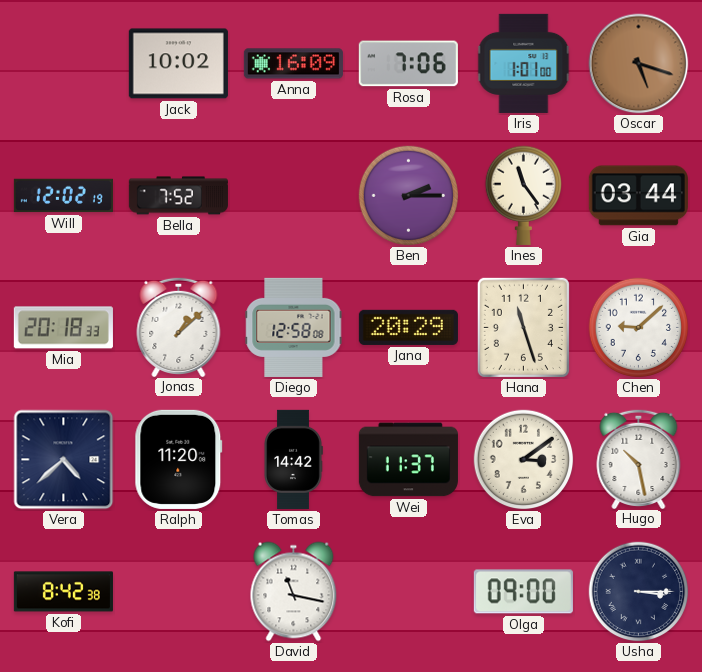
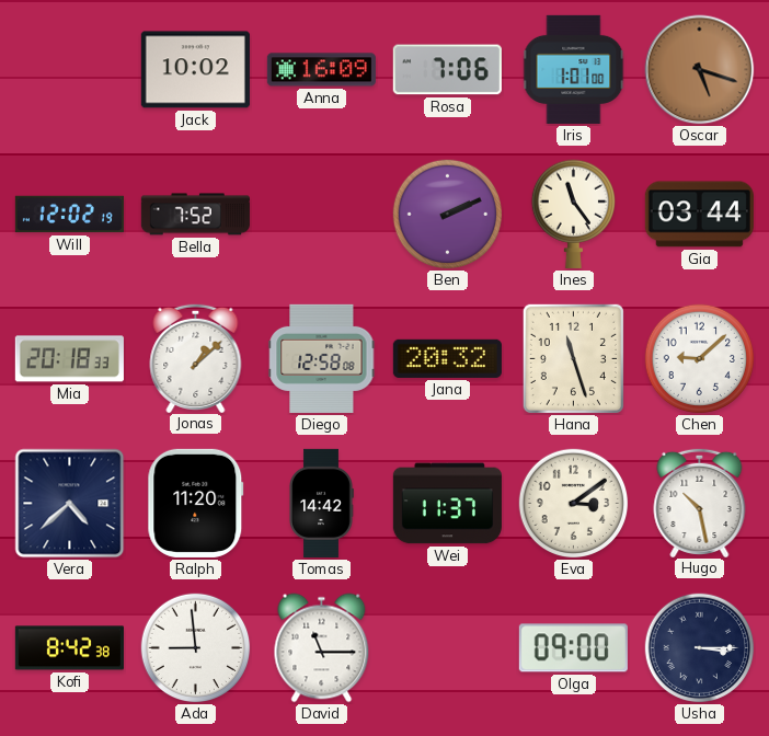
Ben: 2:15 -> 2:11
Jana: 20:29 -> 20:32
Ada: none -> 8:59
David: 11:17 -> 11:15
